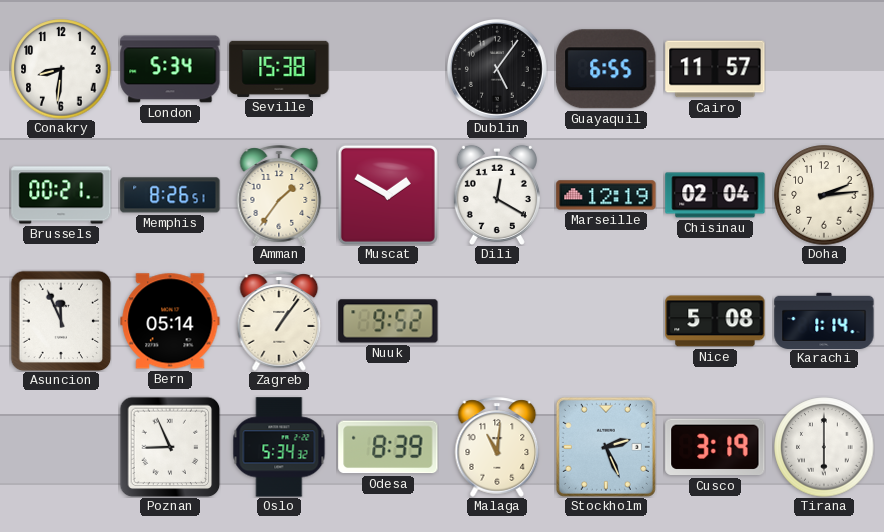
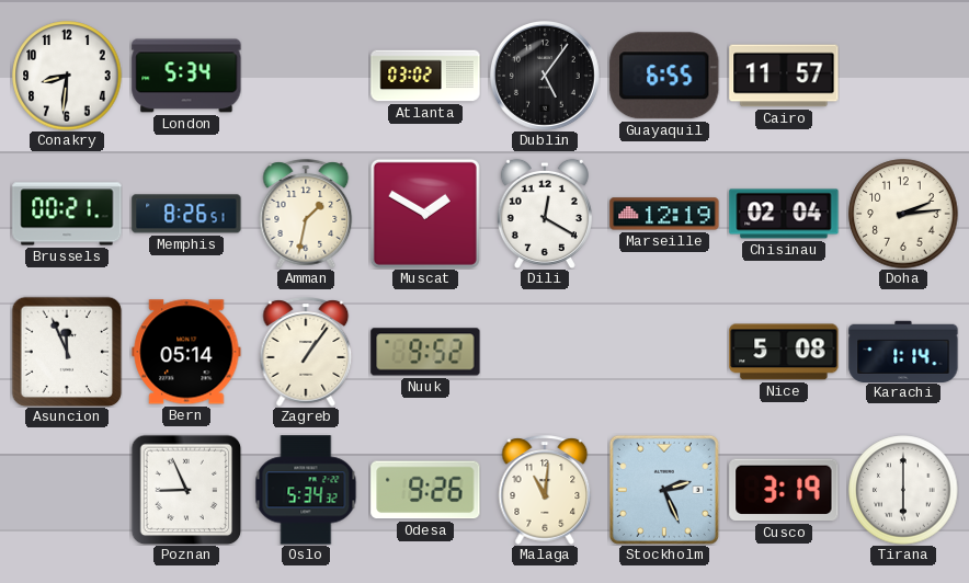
Seville: 15:38 -> none
Atlanta: none -> 03:02
Amman: 1:36 -> 1:32
Odesa: 8:39 -> 9:26
